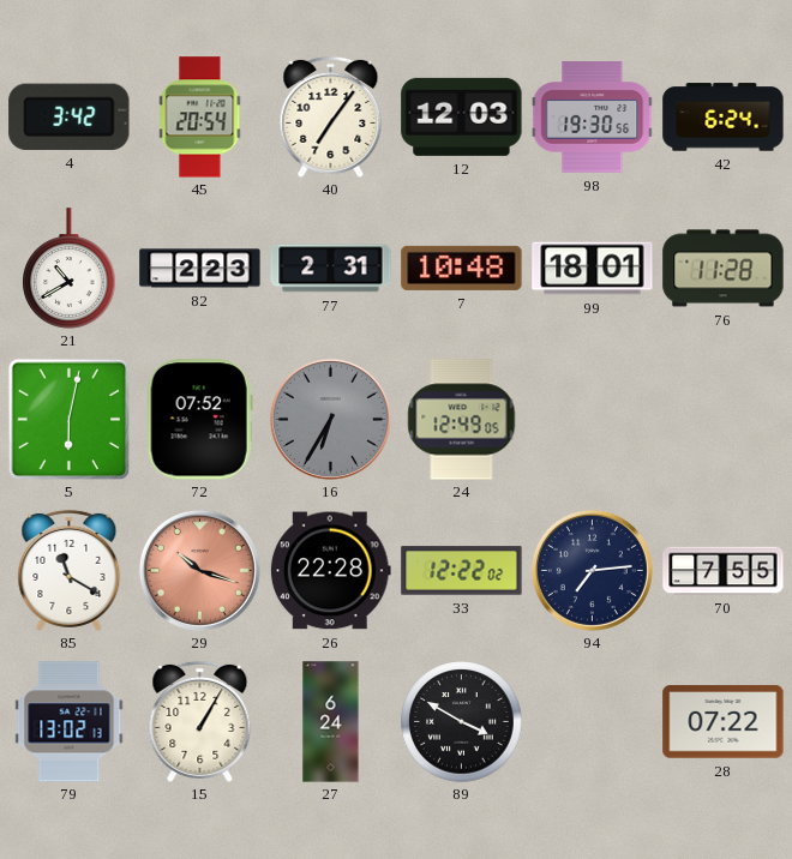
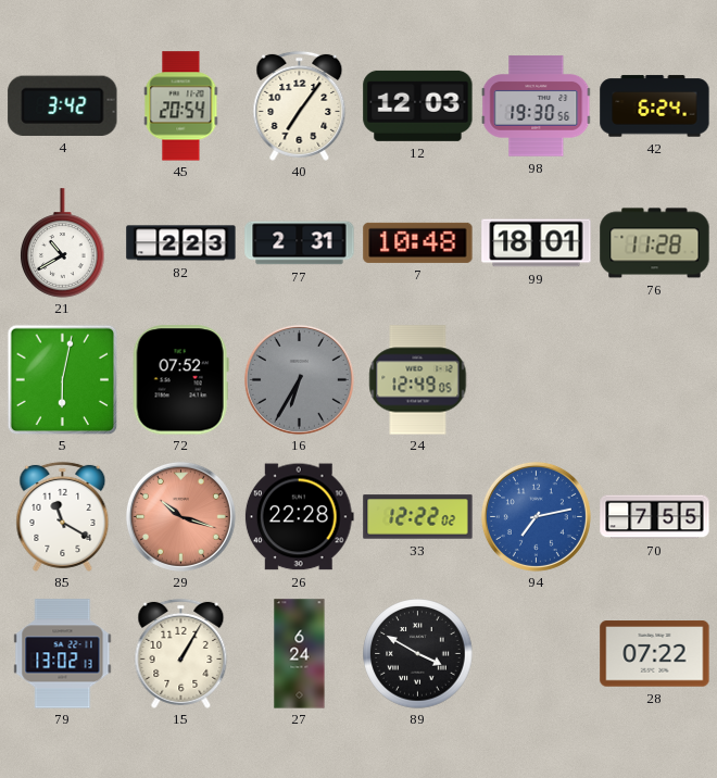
94: 7:14 -> 7:13
94 dial: navy -> blue
